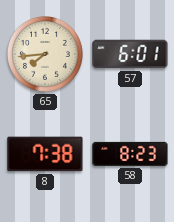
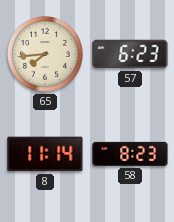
57: 6:01 -> 6:23
8: 7:38 -> 11:14
